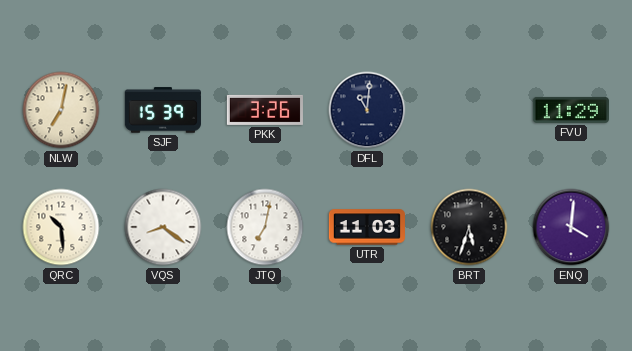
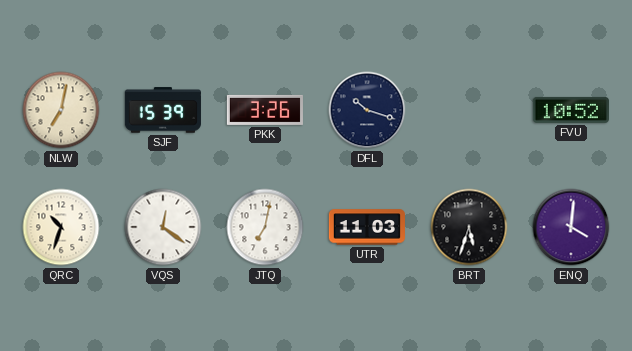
DFL: 11:01 -> 10:18
FVU: 11:29 -> 10:52
QRC: 10:29 -> 10:33
VQS: 8:21 -> 12:21
